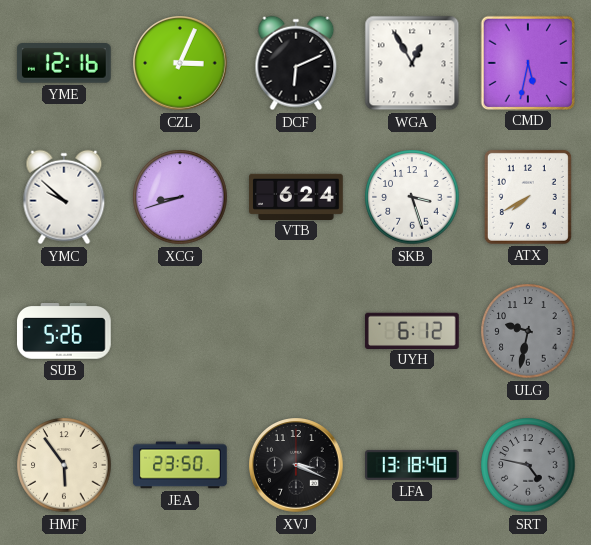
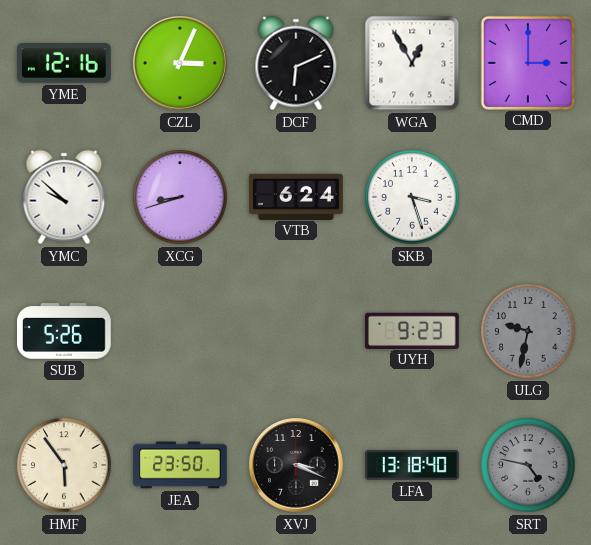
CMD: 5:32 -> 3:00
ATX: 7:40 -> none
UYH: 6:12 -> 9:23
